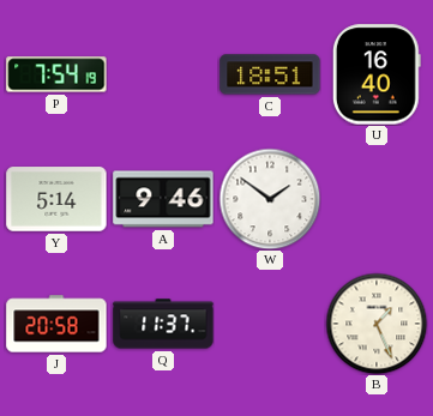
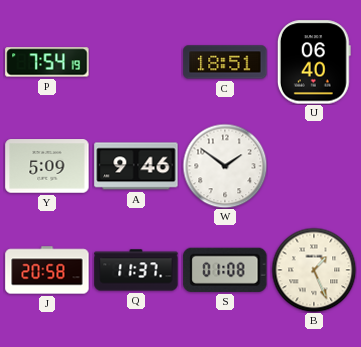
U: 16:40 -> 06:40
Y: 5:14 -> 5:09
S: none -> 01:08
